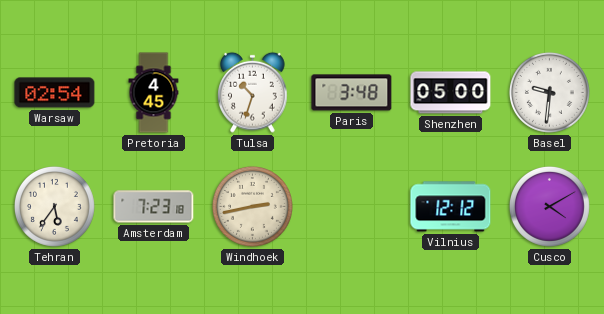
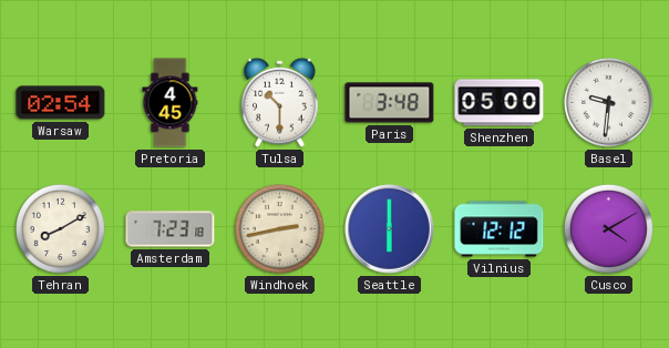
Tulsa: 10:33 -> 10:30
Tehran: 5:36 -> 8:10
Seattle: none -> 6:00
